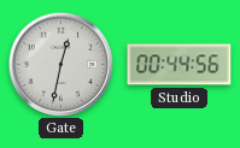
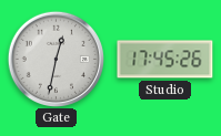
Studio: 00:44 -> 17:45
